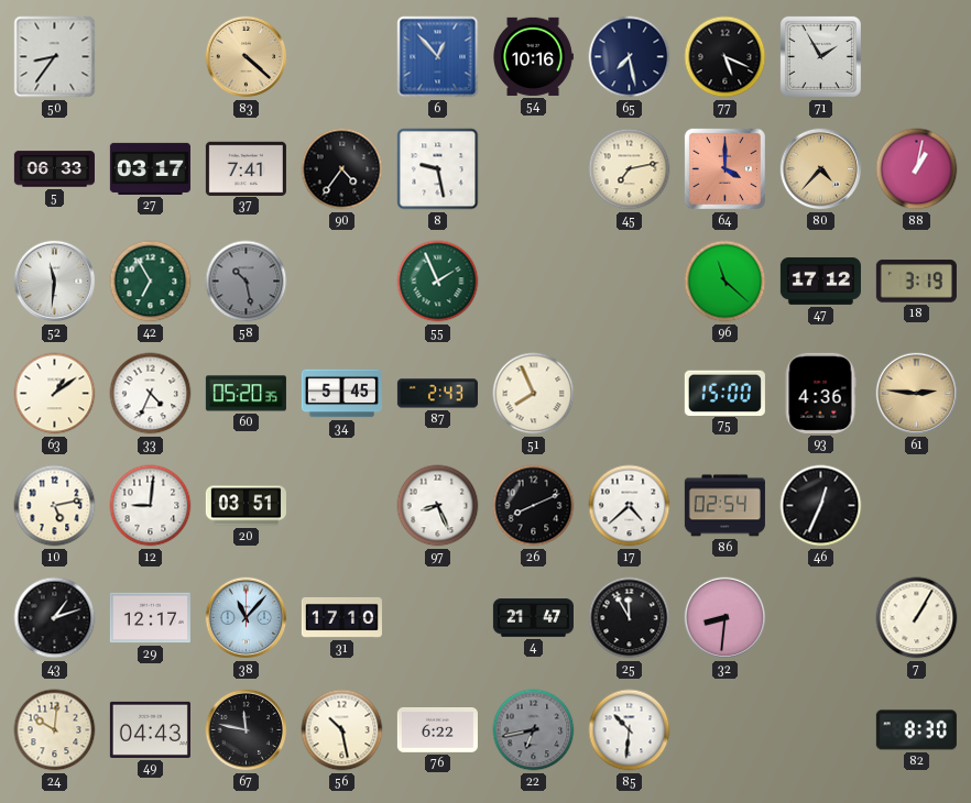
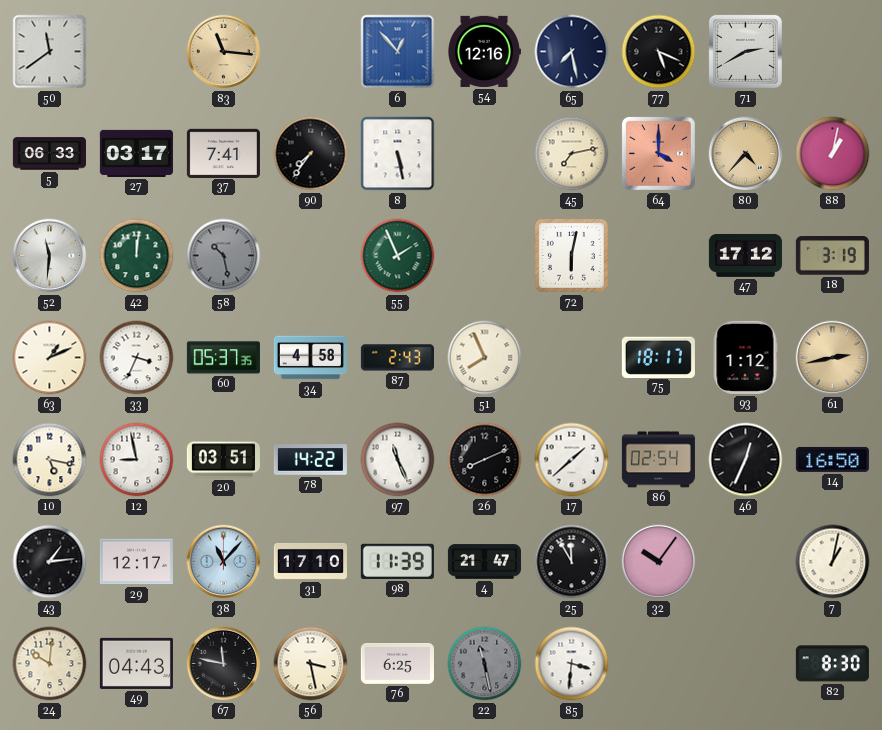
50: 8:36 -> 11:39
83: 4:22 -> 11:16
54: 10:16 -> 12:16
71: 1:55 -> 2:40
90: 4:36 -> 7:36
8: 9:28 -> 5:28
42: 6:55 -> 12:01
72: none -> 6:02
96: 11:22 -> none
63: 1:09 -> 1:11
33: 4:34 -> 3:34
60: 05:20 -> 05:37
34: 5:45 -> 4:58
75: 15:00 -> 18:17
93: 4:36 -> 1:12
61: 2:46 -> 2:43
10: 5:13 -> 5:17
12: 9:01 -> 8:58
78: none -> 14:22
97: 8:26 -> 11:26
17: 4:38 -> 1:38
14: none -> 16:50
43: 1:12 -> 1:14
98: none -> 11:39
32: 8:31 -> 10:06
7: 1:05 -> 1:02
56: 10:28 -> 3:28
76: 6:22 -> 6:25
22: 6:43 -> 11:28
85: 10:31 -> 3:31
